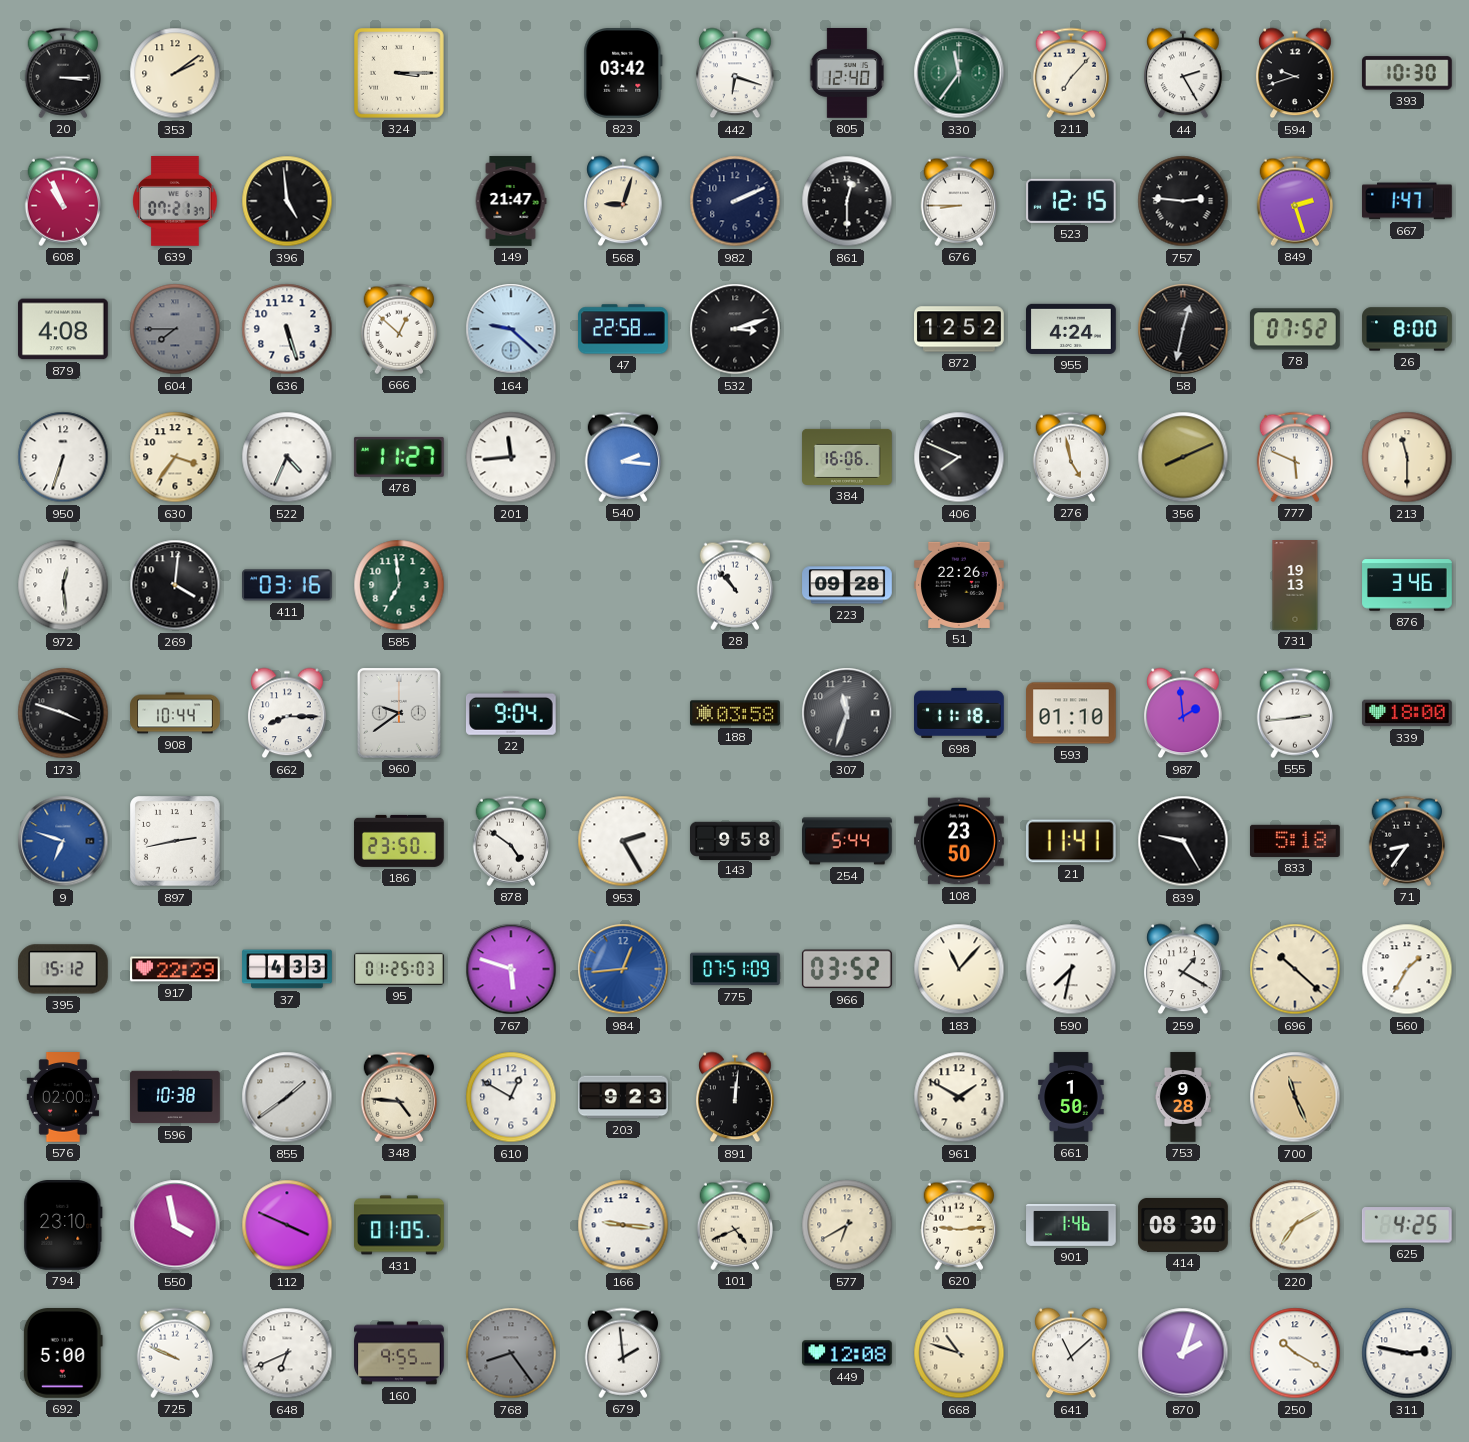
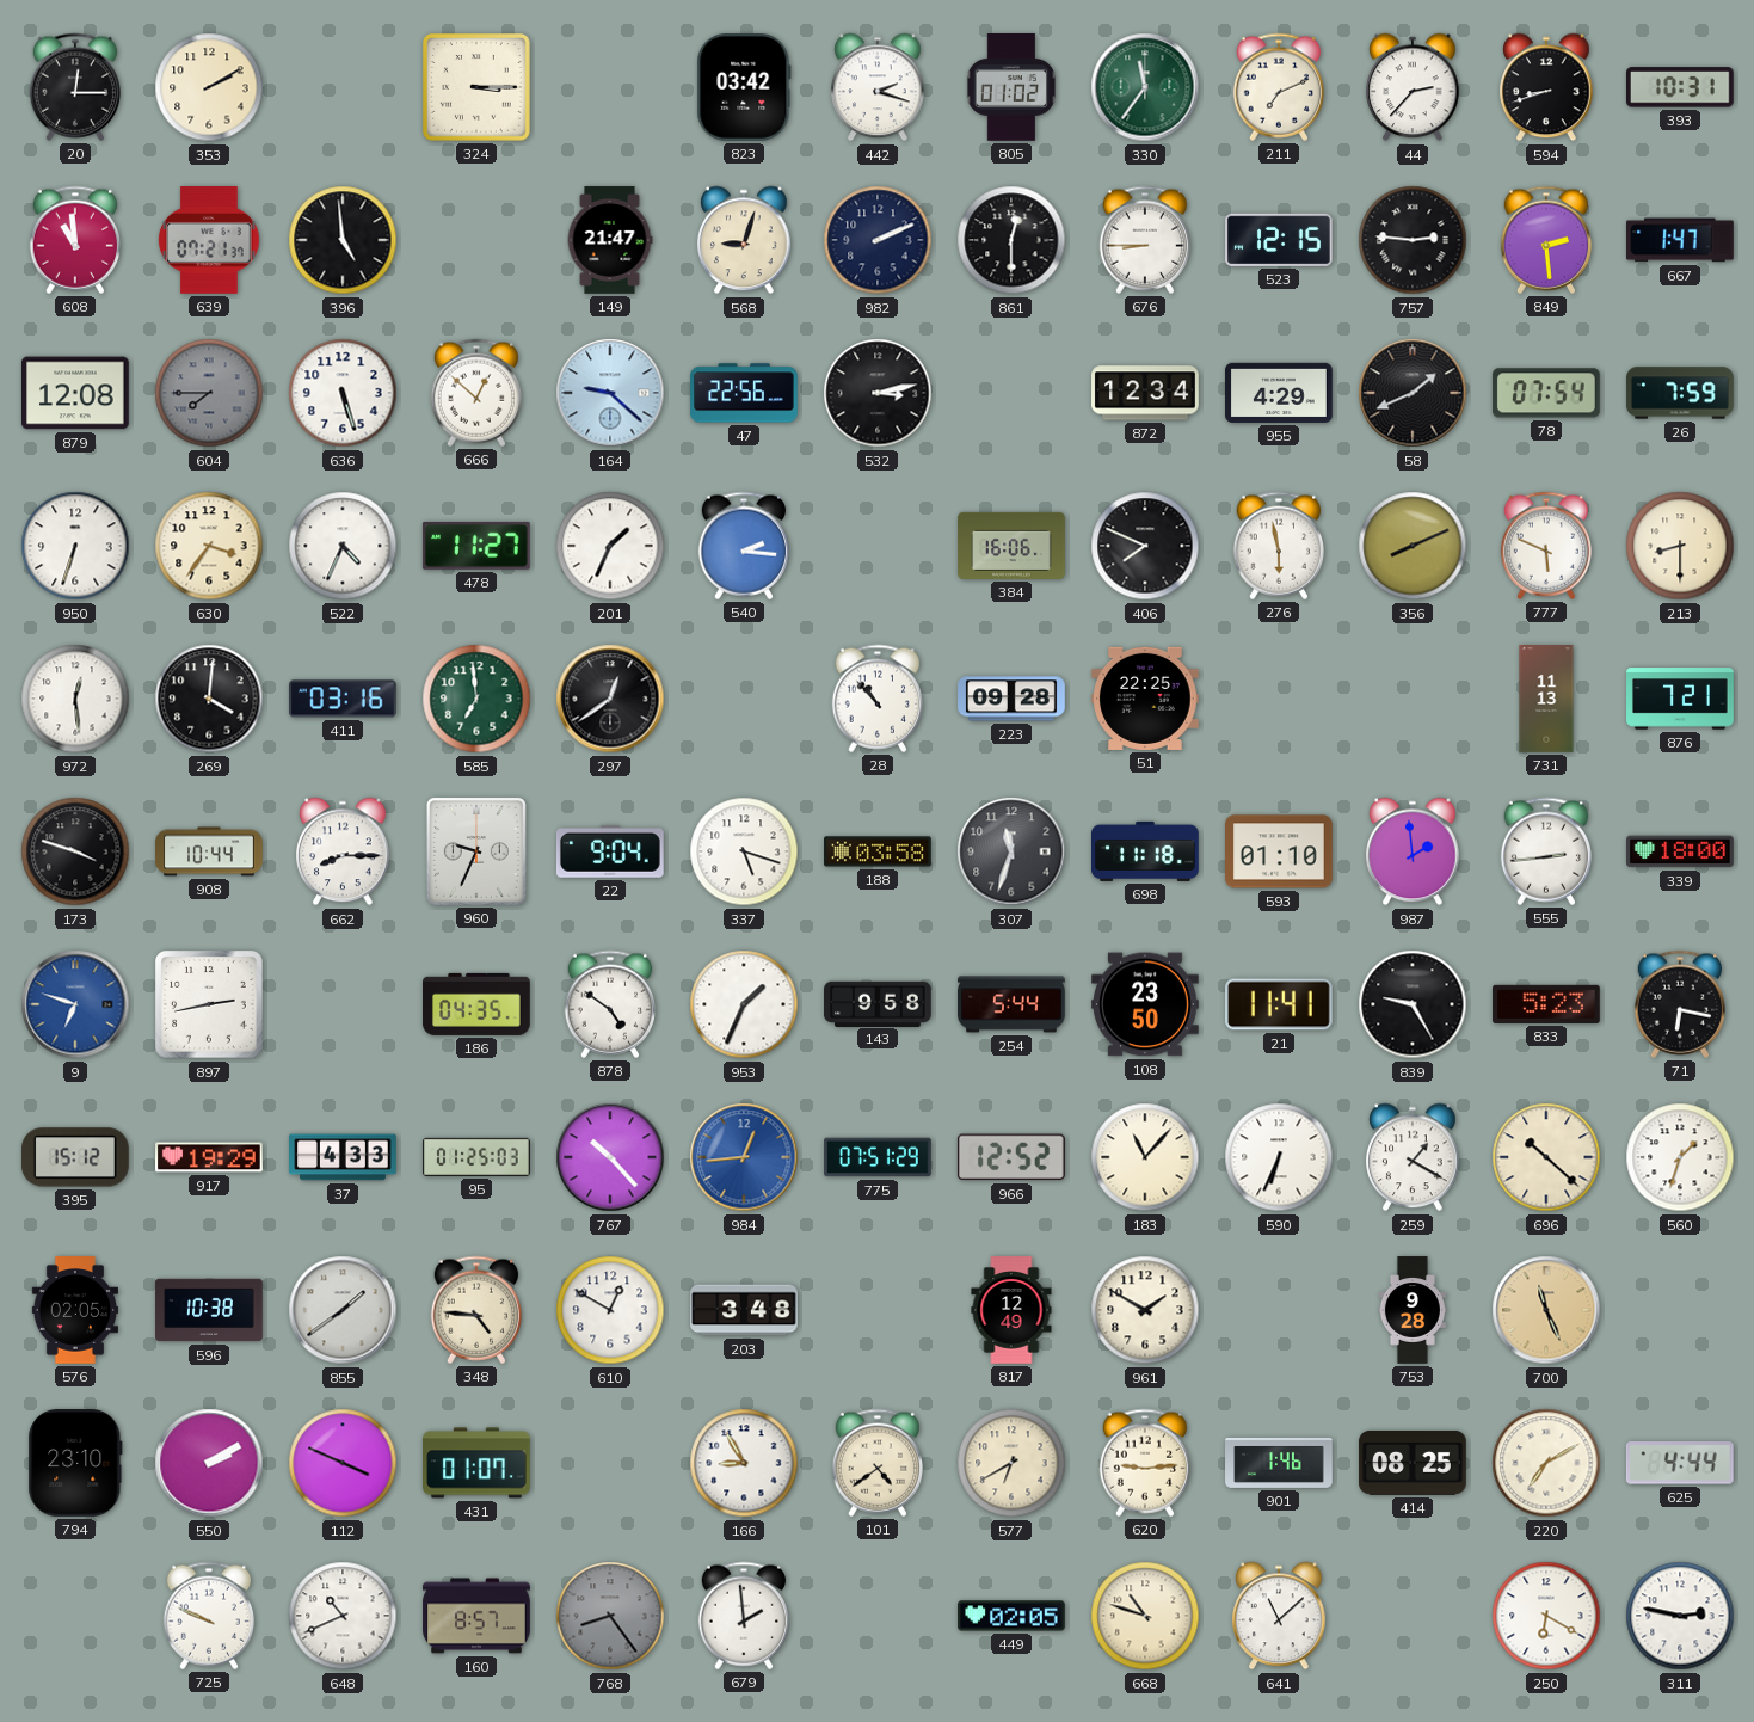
20: 3:15 -> 12:15
353: 2:09 -> 2:10
442: 6:18 -> 2:18
805: 12:40 -> 01:02
211: 7:07 -> 7:11
44: 2:25 -> 2:37
594: 9:42 -> 8:42
393: 10:30 -> 10:31
608: 10:56 -> 10:59
849: 2:27 -> 2:29
879: 4:08 -> 12:08
47: 22:58 -> 22:56
532: 3:12 -> 3:13
872: 12:52 -> 12:34
955: 4:24 -> 4:29
58: 12:32 -> 1:41
78: 07:52 -> 07:54
26: 8:00 -> 7:59
201: 11:44 -> 1:34
276: 4:58 -> 5:58
213: 11:30 -> 8:30
297: none -> 12:39
51: 22:26 -> 22:25
731: 19:13 -> 11:13
876: 3:46 -> 7:21
960: 9:39 -> 9:34
337: none -> 5:18
186: 23:50 -> 04:35
953: 2:25 -> 1:34
833: 5:18 -> 5:23
71: 8:36 -> 6:17
917: 22:29 -> 19:29
767: 5:48 -> 10:23
775: 07:51:09 -> 07:51:29
966: 03:52 -> 12:52
590: 7:32 -> 6:34
560: 1:35 -> 1:33
576: 02:00 -> 02:05
203: 9:23 -> 3:48
891: 12:01 -> none
817: none -> 12:49
661: 1:50 -> none
550: 3:58 -> 2:10
431: 01:05 -> 01:07
166: 9:16 -> 8:55
101: 4:41 -> 4:39
414: 08:30 -> 08:25
625: 4:25 -> 4:44
692: 5:00 -> none
648: 6:41 -> 10:41
160: 9:55 -> 8:57
449: 12:08 -> 02:05
870: 2:03 -> none
250: 10:20 -> 6:20
